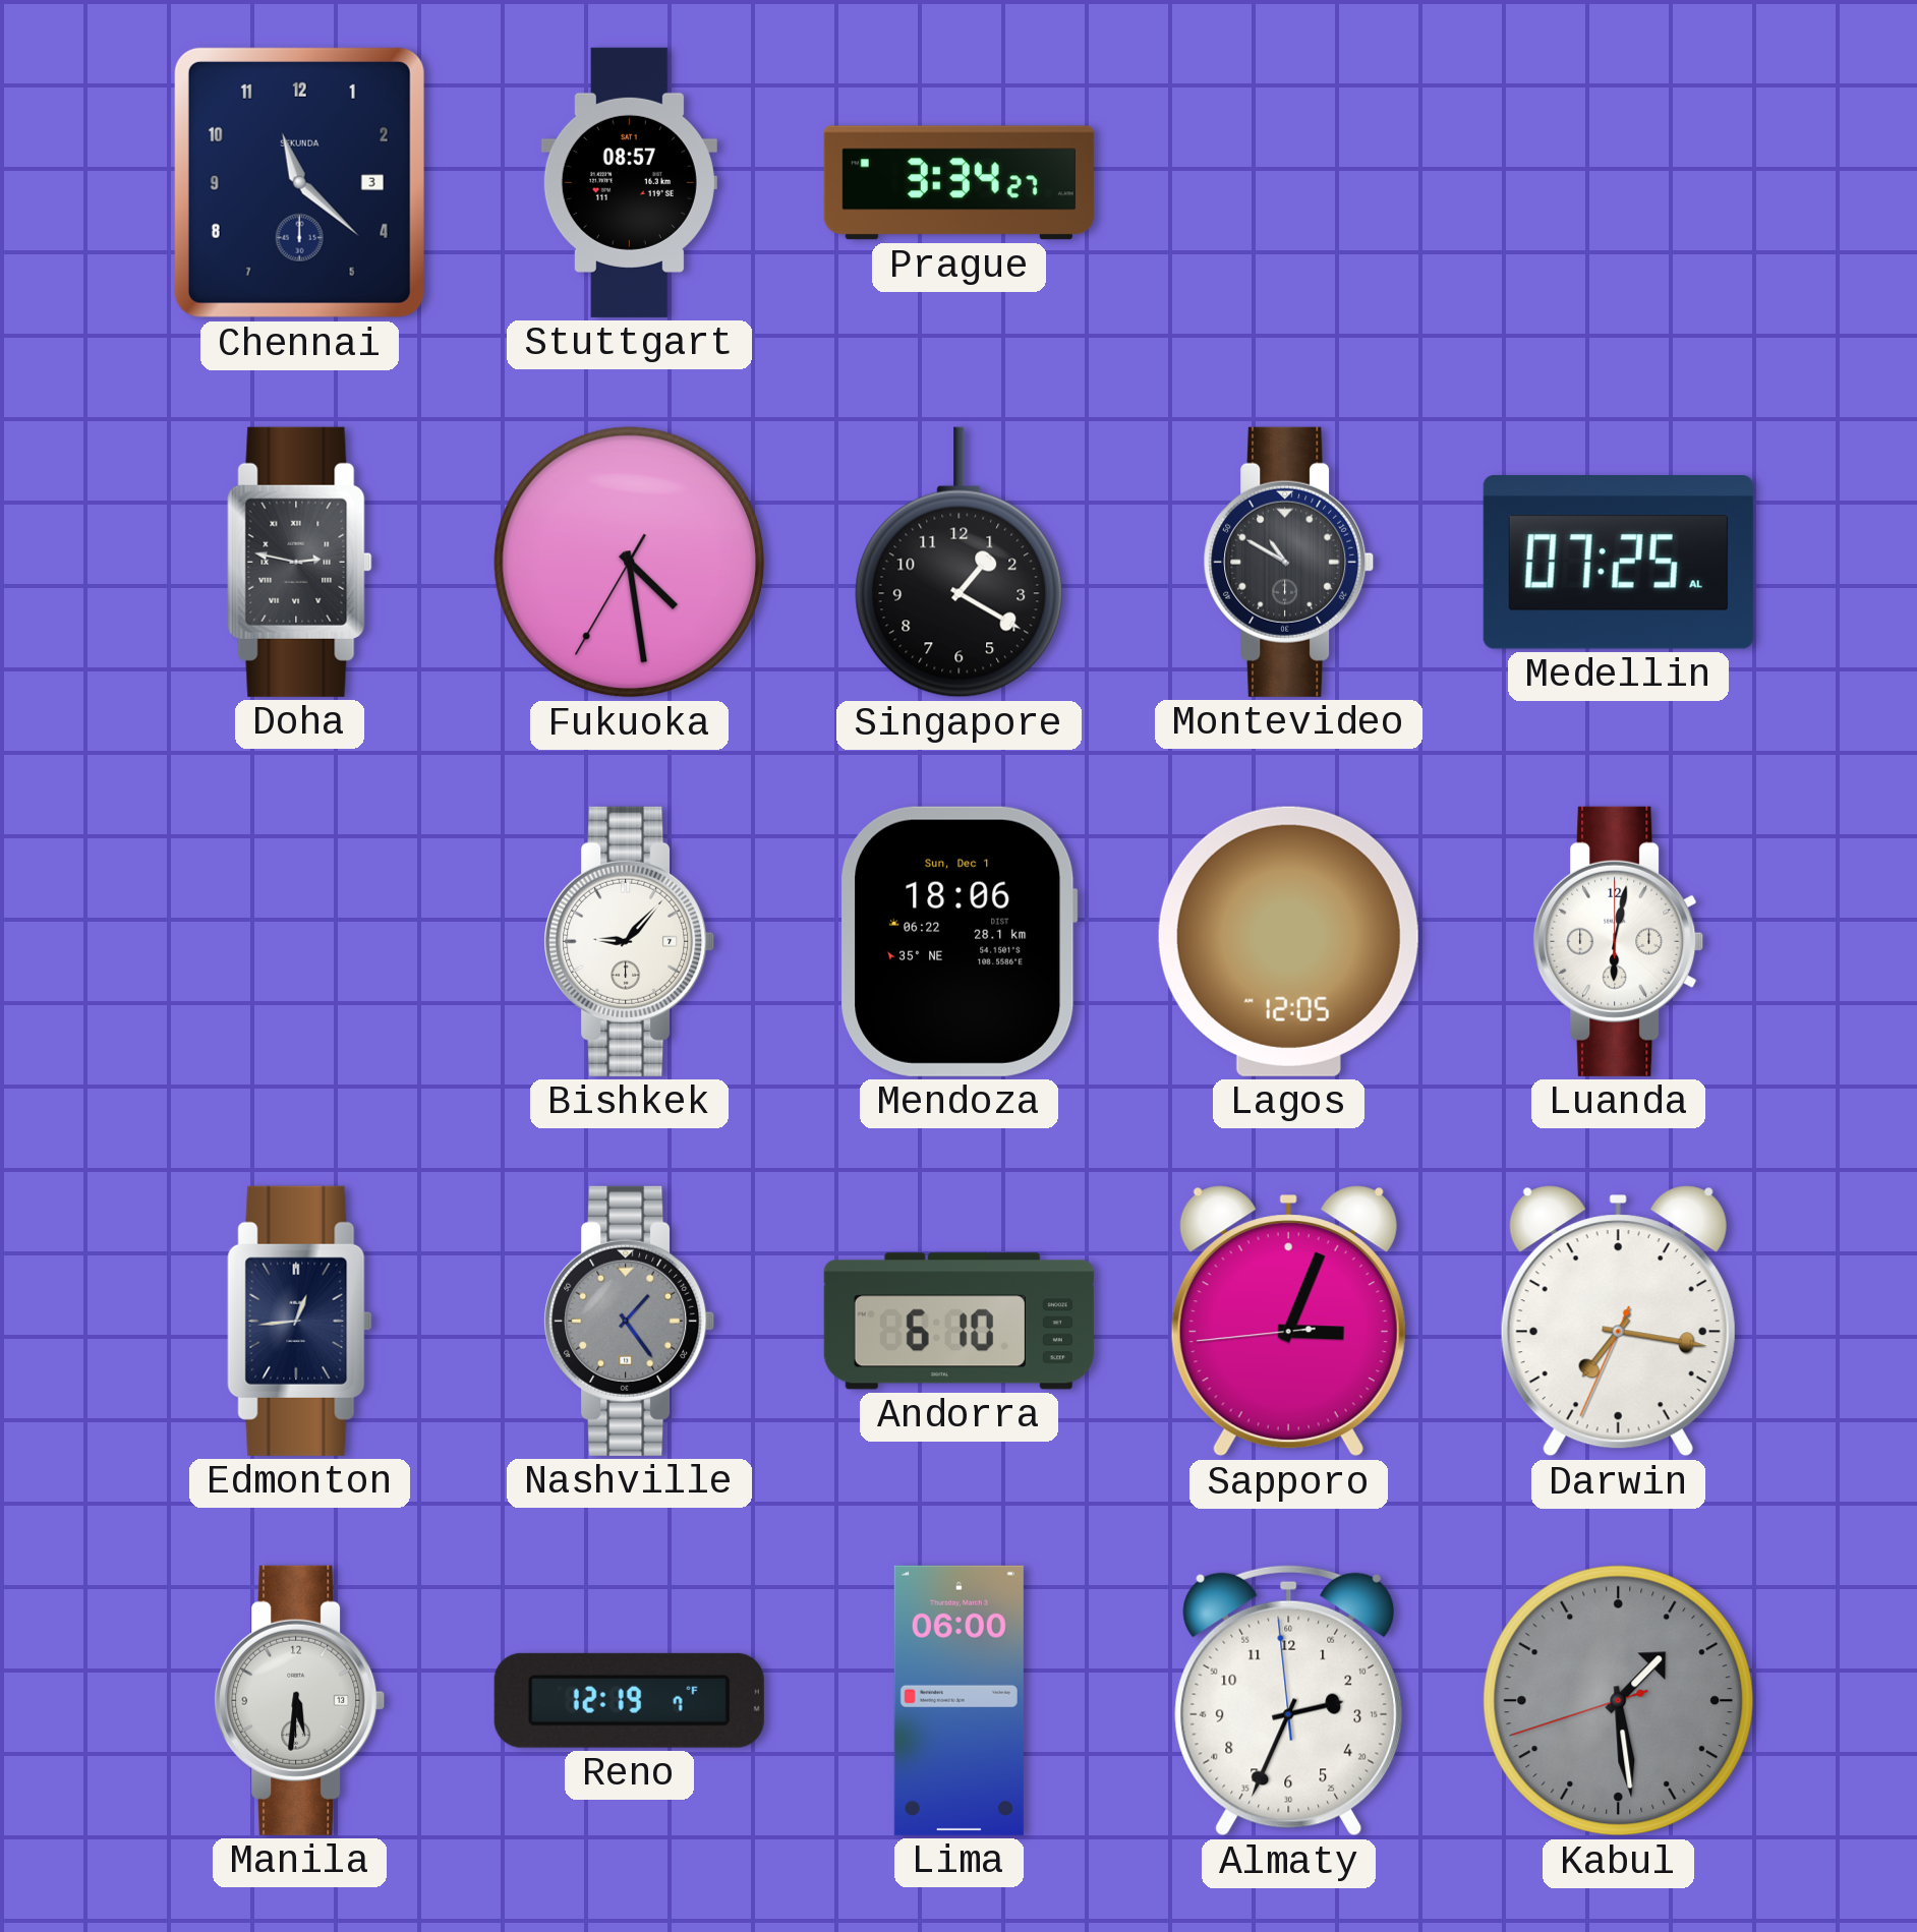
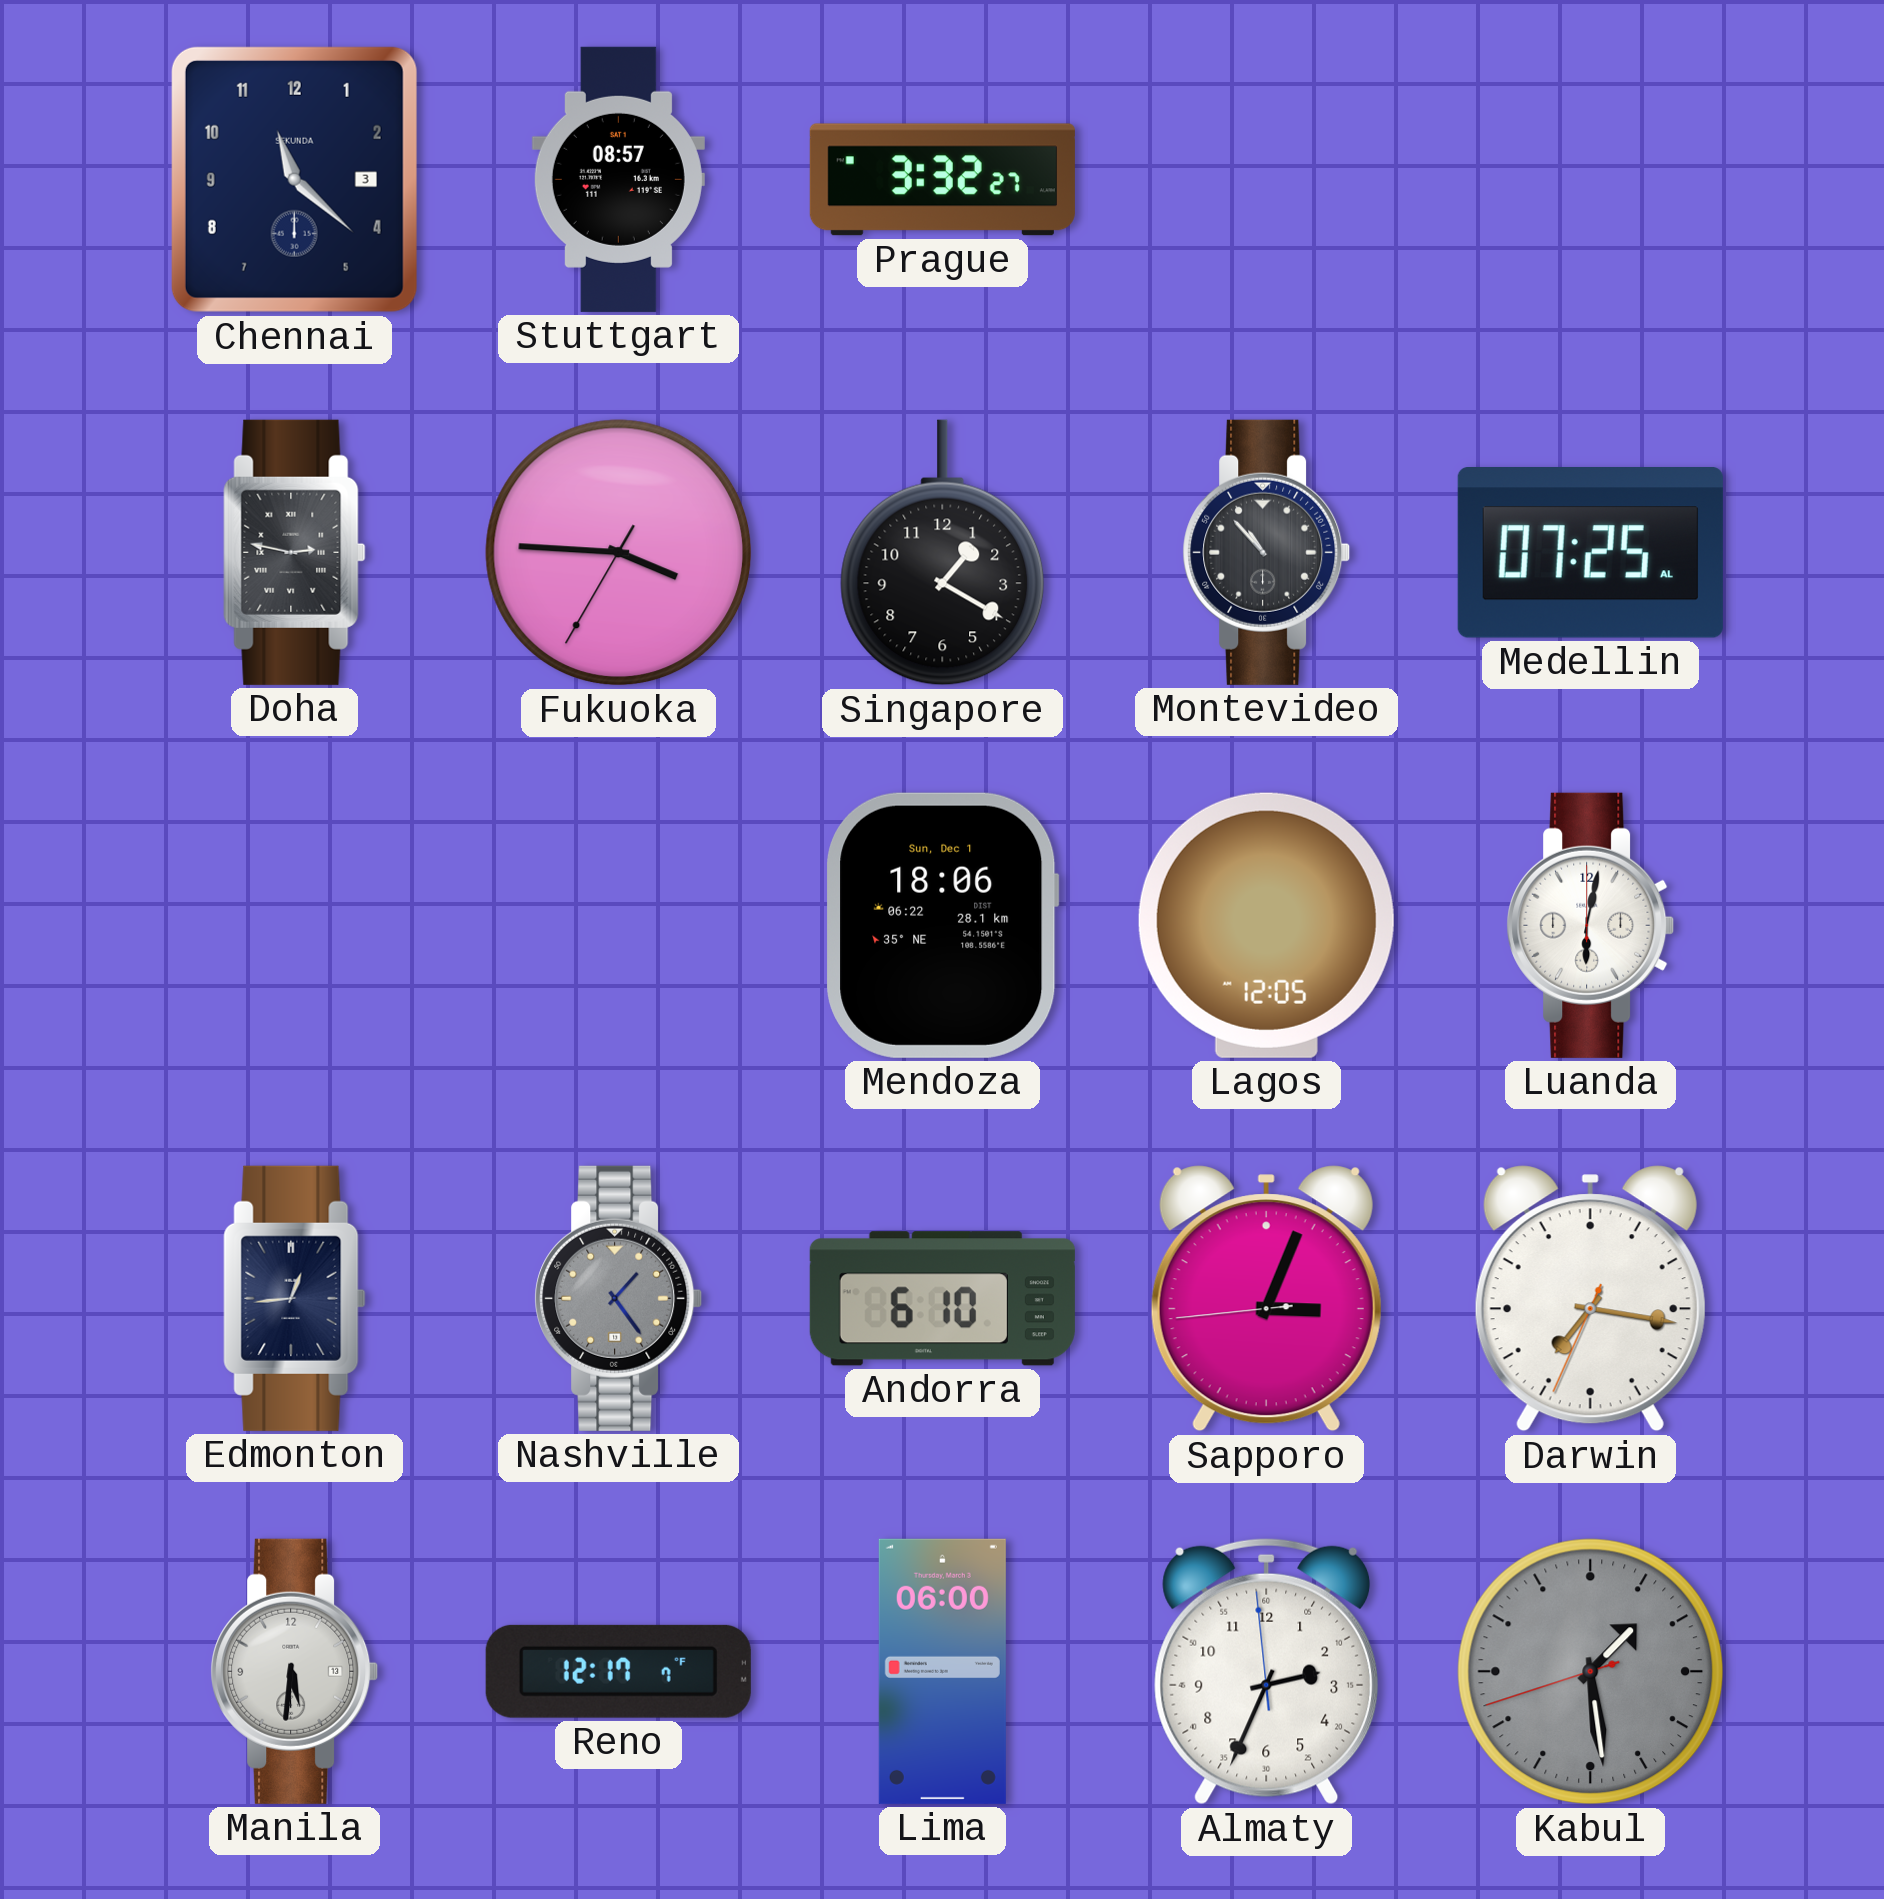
Prague: 3:34 -> 3:32
Fukuoka: 4:28 -> 3:45
Montevideo: 10:50 -> 10:53
Bishkek: 9:07 -> none
Reno: 12:19 -> 12:17
